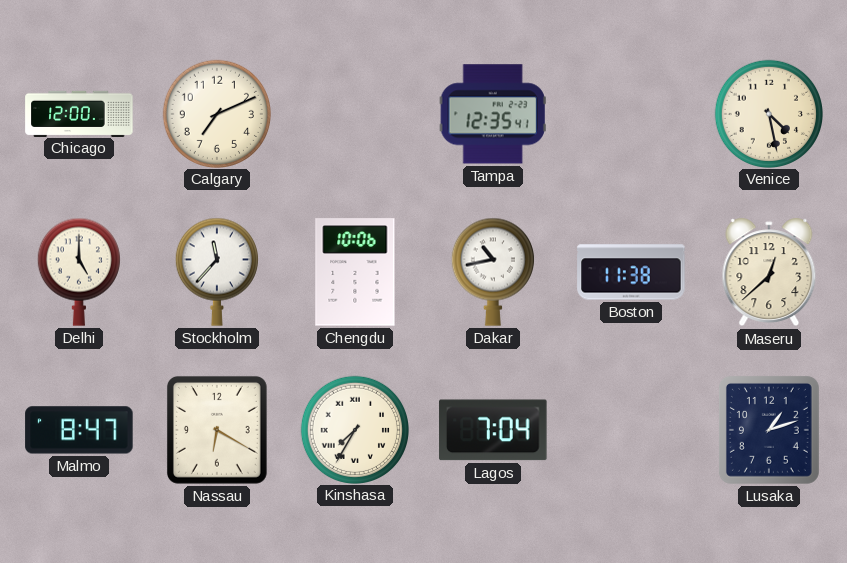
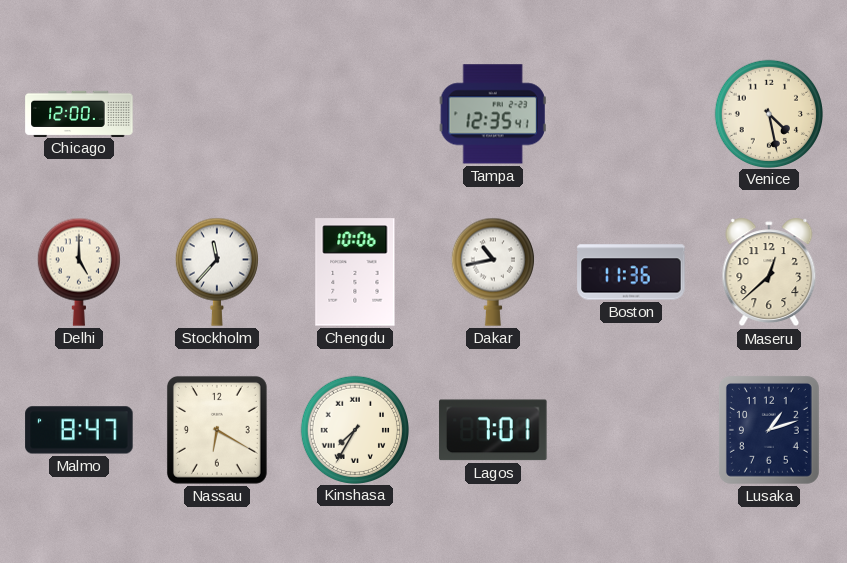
Calgary: 7:11 -> none
Boston: 11:38 -> 11:36
Lagos: 7:04 -> 7:01
